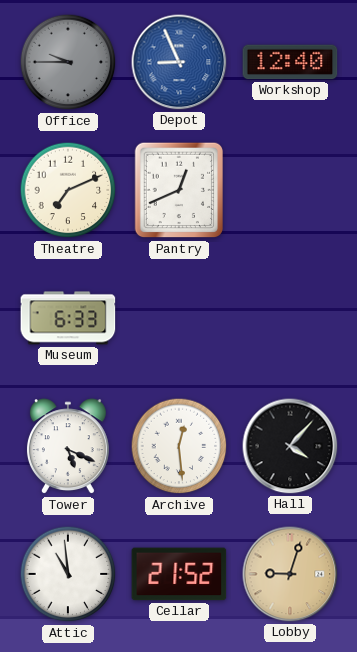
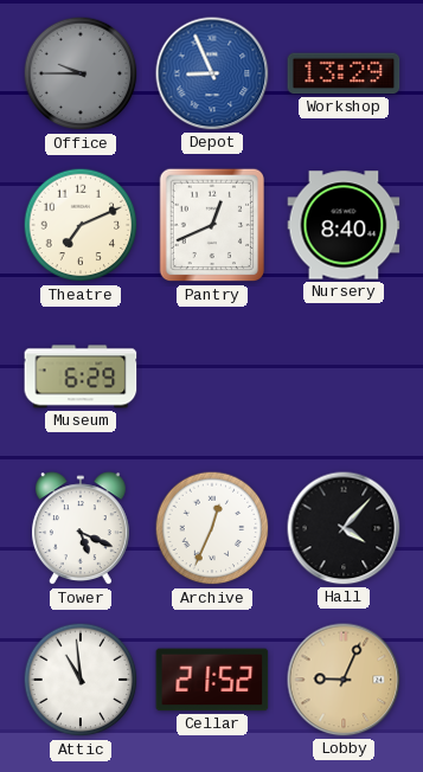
Workshop: 12:40 -> 13:29
Nursery: none -> 8:40
Museum: 6:33 -> 6:29
Archive: 12:29 -> 12:34
Lobby: 9:03 -> 9:04
